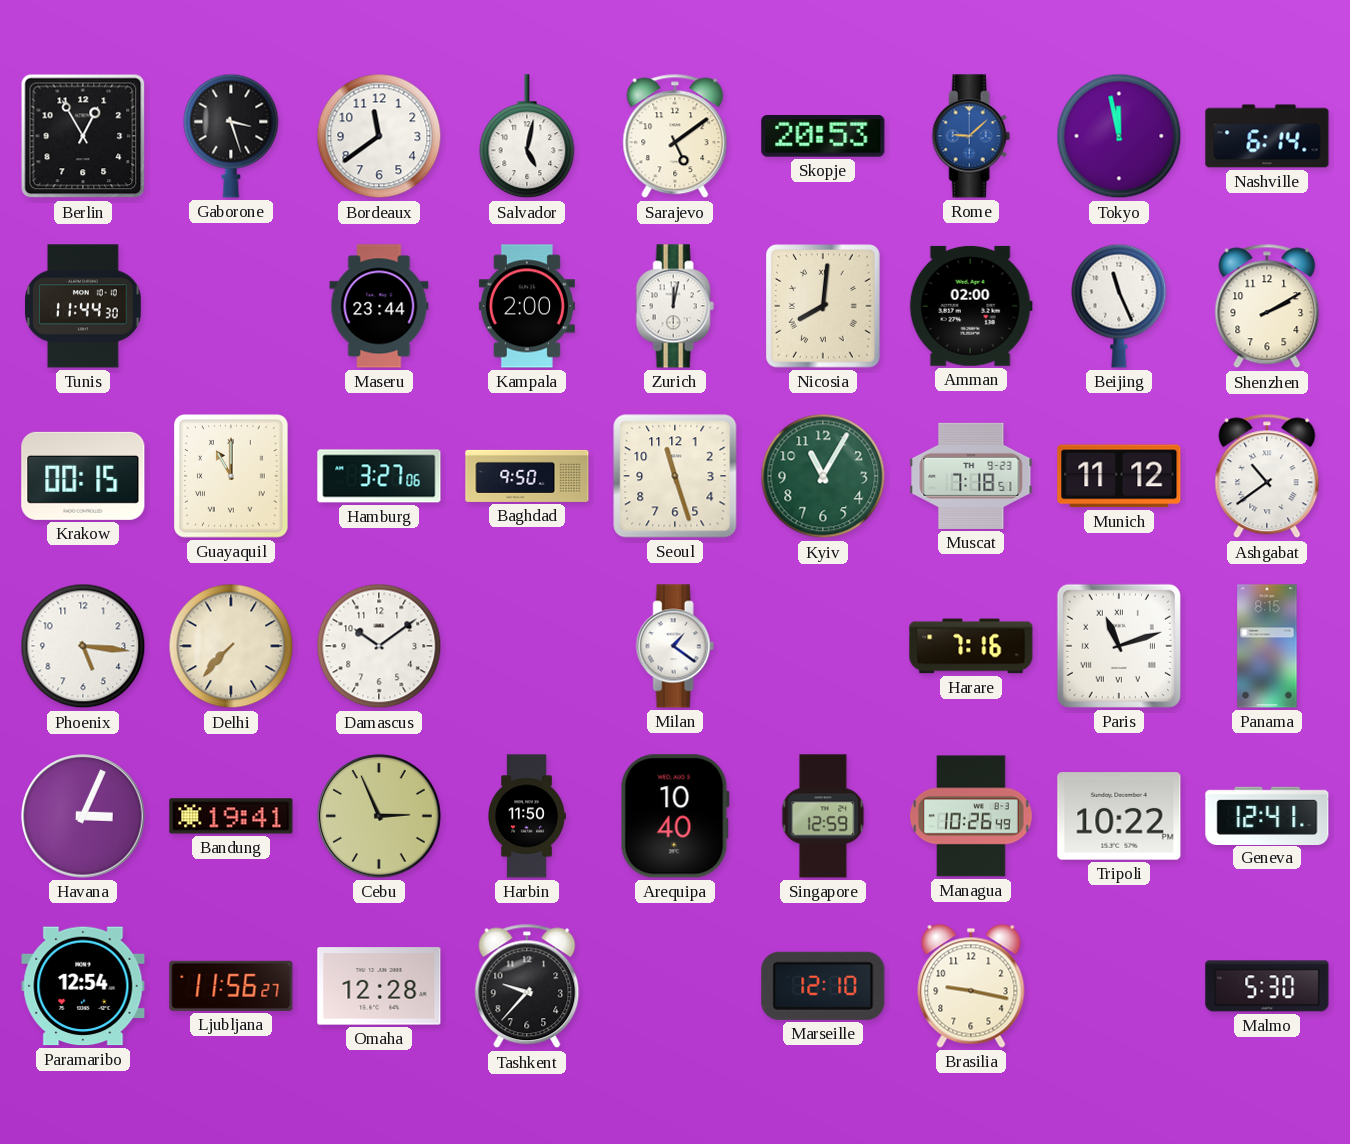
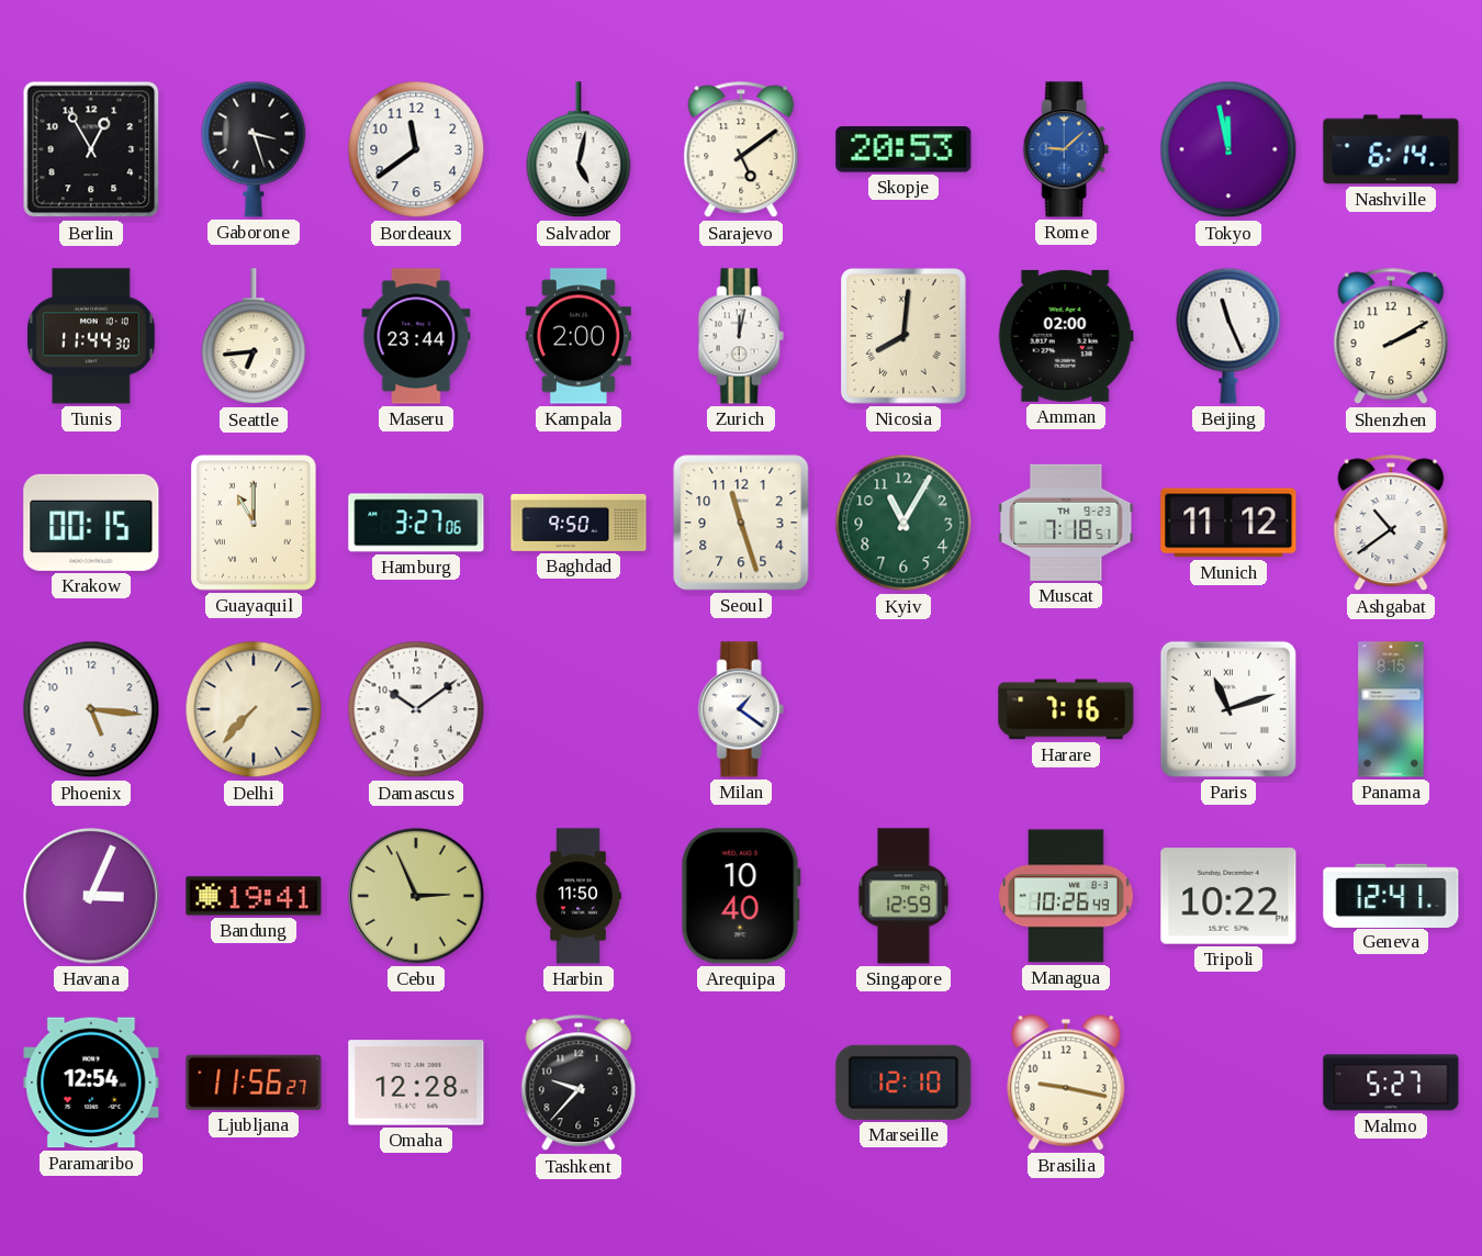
Seattle: none -> 6:44
Malmo: 5:30 -> 5:27
